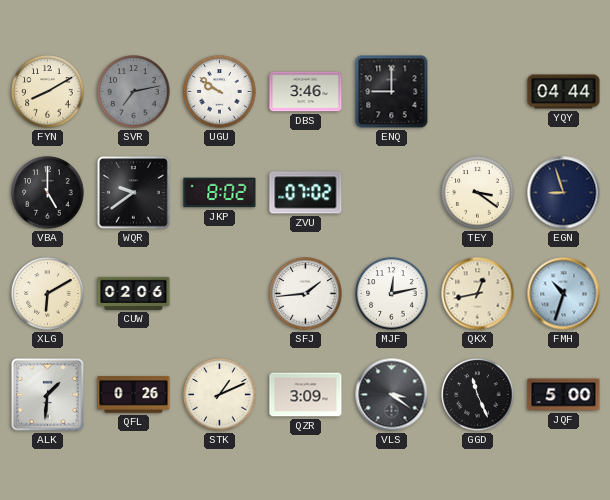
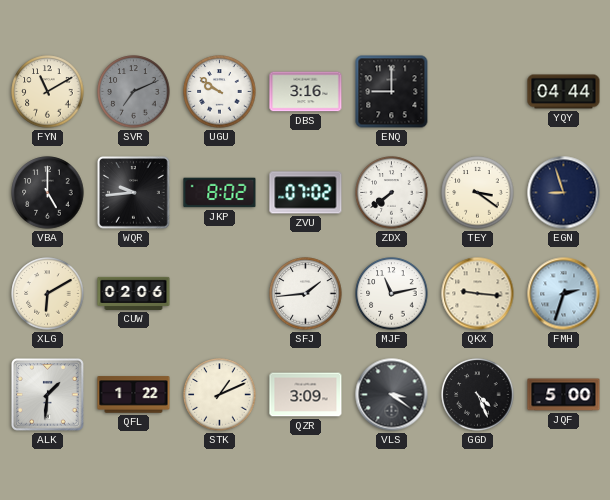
FYN: 8:10 -> 11:10
SVR: 7:13 -> 7:11
DBS: 3:46 -> 3:16
WQR: 9:39 -> 9:44
ZDX: none -> 7:39
MJF: 12:13 -> 11:13
QKX: 12:43 -> 9:16
FMH: 10:33 -> 2:33
QFL: 0:26 -> 1:22
GGD: 11:26 -> 4:26
